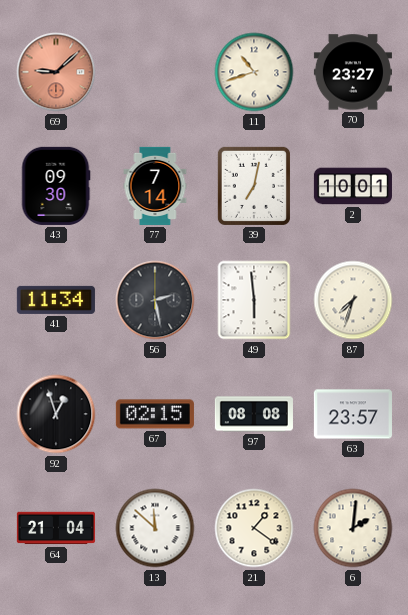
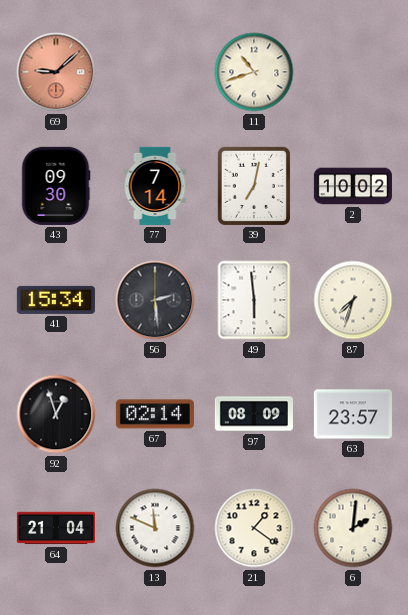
70: 23:27 -> none
2: 10:01 -> 10:02
41: 11:34 -> 15:34
56: 2:28 -> 2:29
67: 02:15 -> 02:14
97: 08:08 -> 08:09
13: 11:52 -> 11:49
